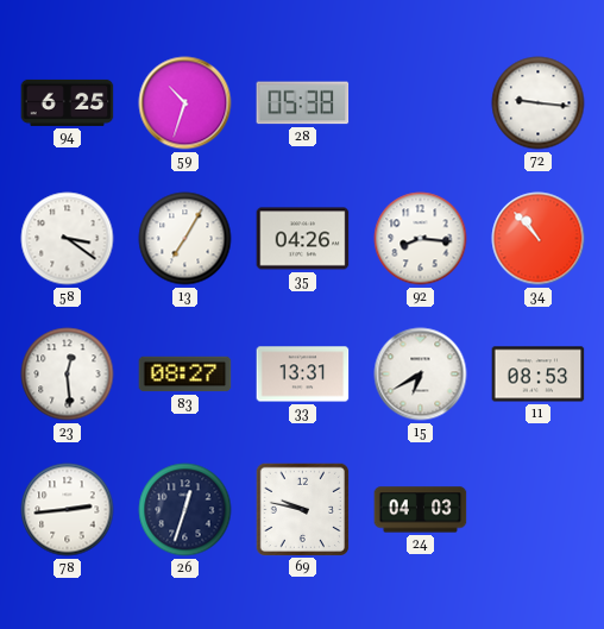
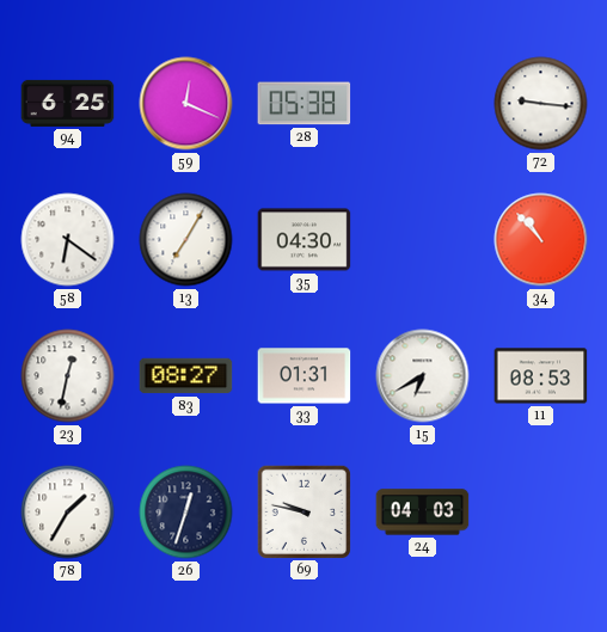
59: 10:33 -> 12:19
58: 3:21 -> 6:21
35: 04:26 -> 04:30
92: 8:16 -> none
23: 12:29 -> 12:32
33: 13:31 -> 01:31
78: 2:44 -> 1:35
